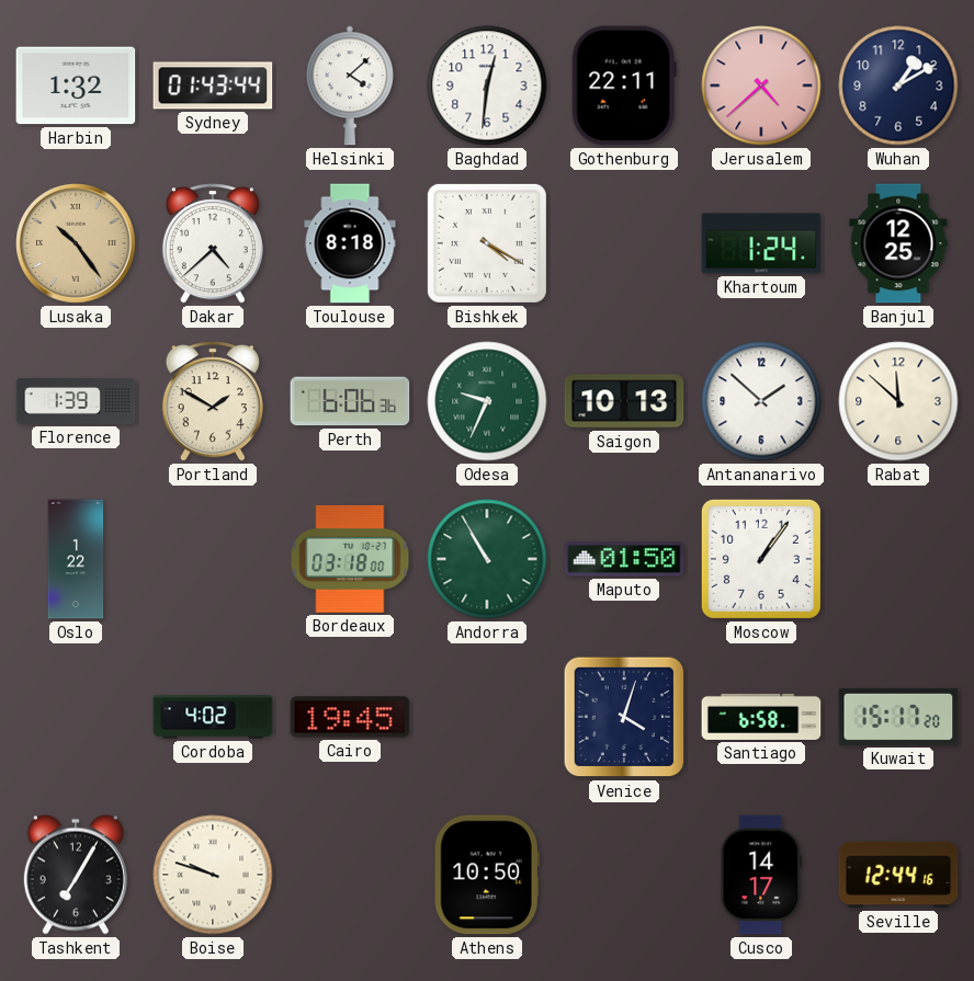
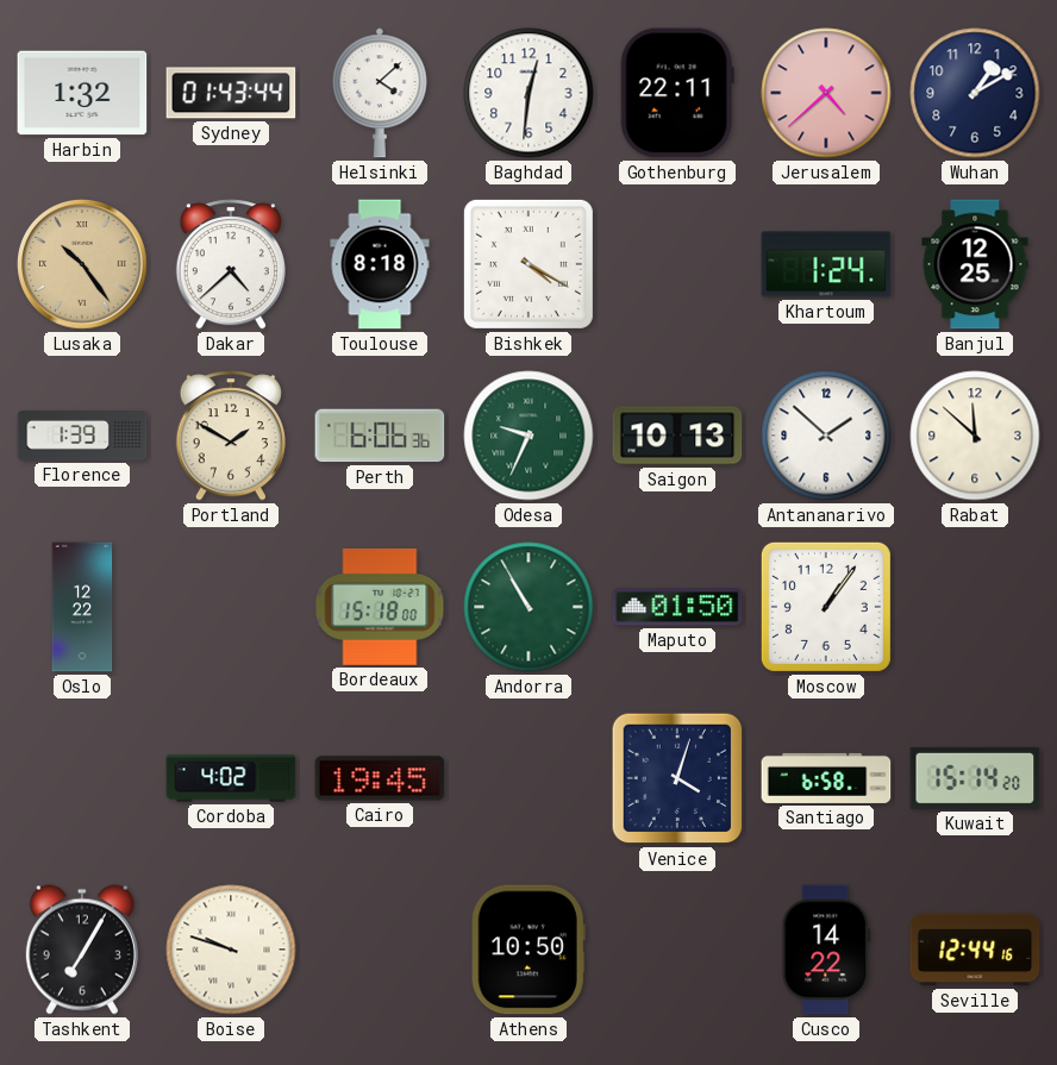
Oslo: 1:22 -> 12:22
Bordeaux: 03:18 -> 15:18
Kuwait: 15:17 -> 15:14
Cusco: 14:17 -> 14:22
